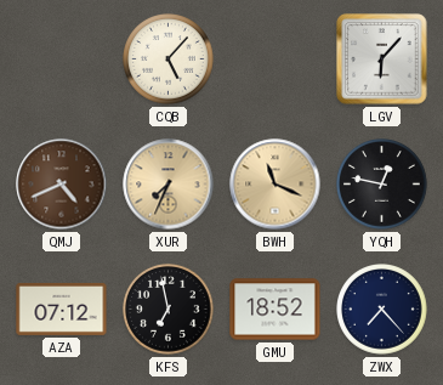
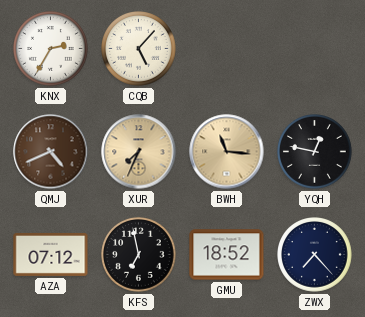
KNX: none -> 2:35
LGV: 6:07 -> none
BWH: 11:19 -> 11:16
